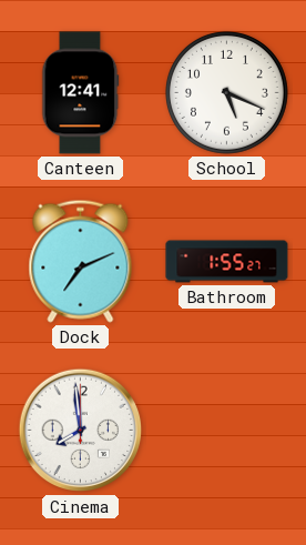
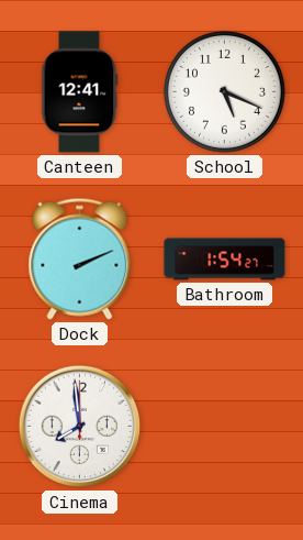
Dock: 7:11 -> 2:11
Bathroom: 1:55 -> 1:54
